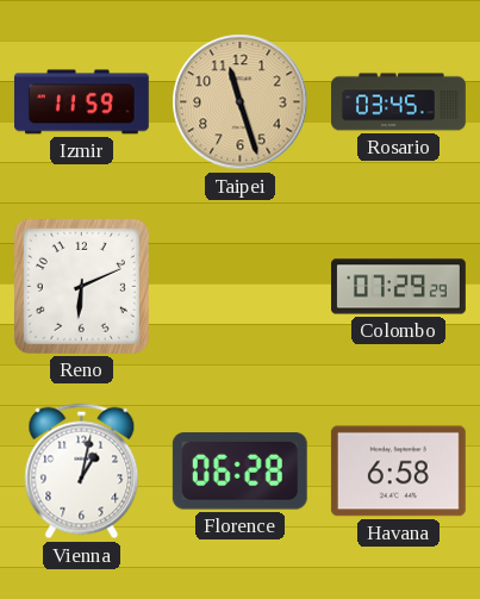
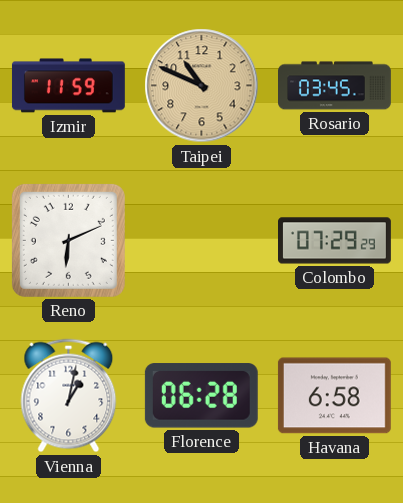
Taipei: 11:27 -> 10:49
